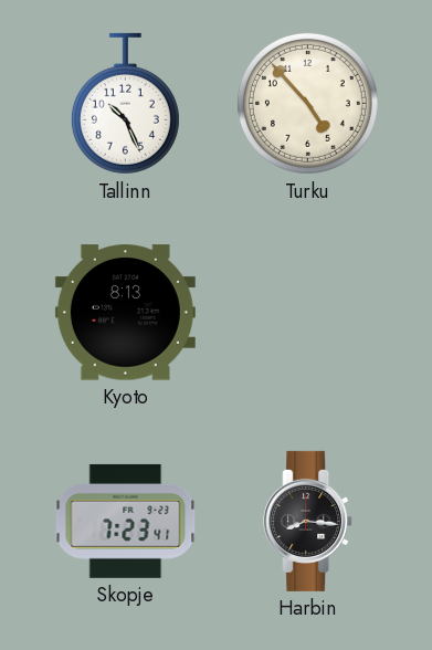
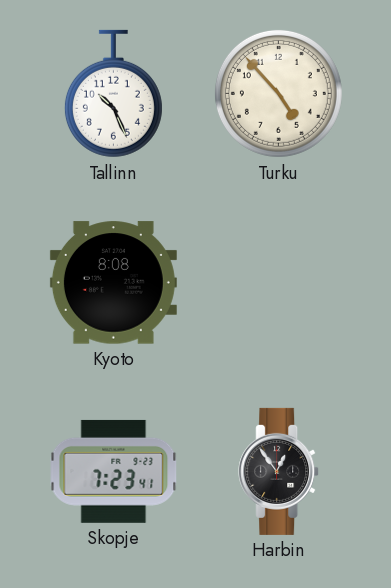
Kyoto: 8:13 -> 8:08
Harbin: 8:16 -> 12:54
